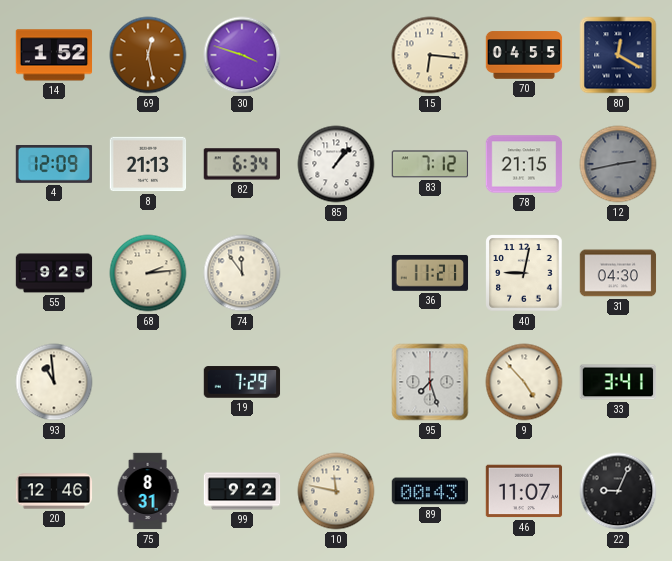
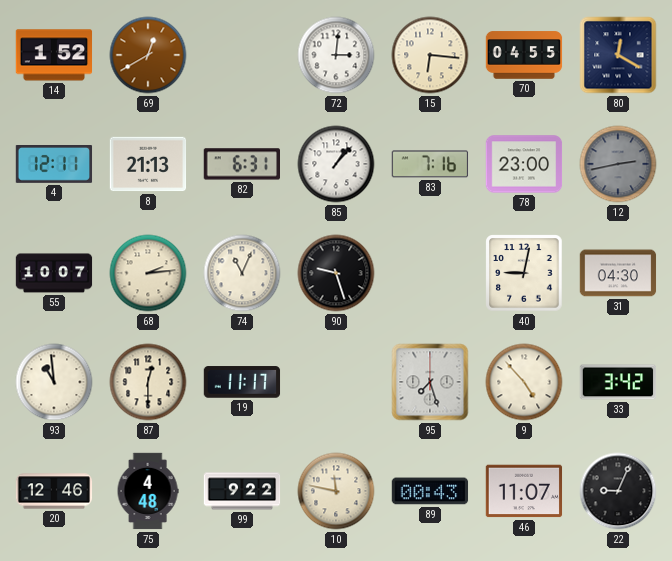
69: 12:28 -> 12:40
30: 3:48 -> none
72: none -> 3:01
4: 12:09 -> 12:11
82: 6:34 -> 6:31
83: 7:12 -> 7:16
78: 21:15 -> 23:00
55: 9:25 -> 10:07
74: 11:54 -> 11:04
90: none -> 9:27
36: 11:21 -> none
87: none -> 12:30
19: 7:29 -> 11:17
33: 3:41 -> 3:42
75: 8:31 -> 4:48
